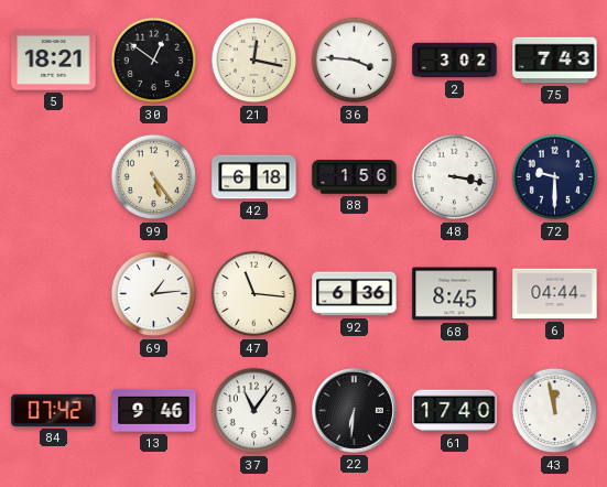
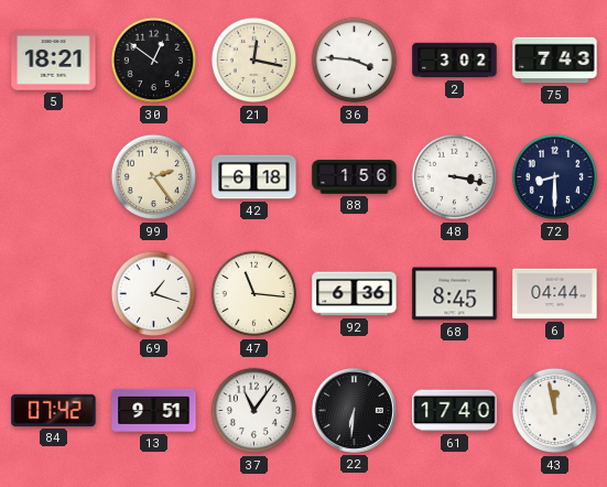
99: 5:24 -> 2:24
72: 9:30 -> 8:30
69: 1:14 -> 1:18
13: 9:46 -> 9:51
